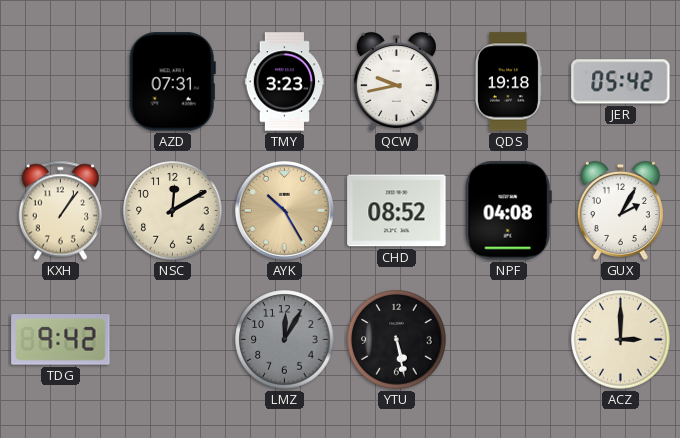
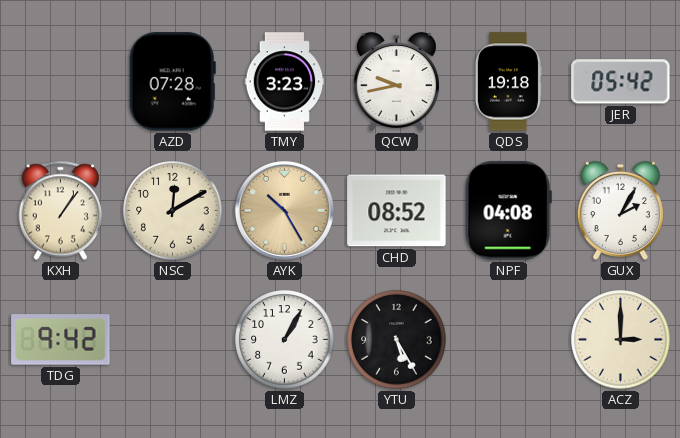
AZD: 07:31 -> 07:28
LMZ: 12:05 -> 1:05
LMZ dial: grey -> white
YTU: 5:28 -> 5:25
